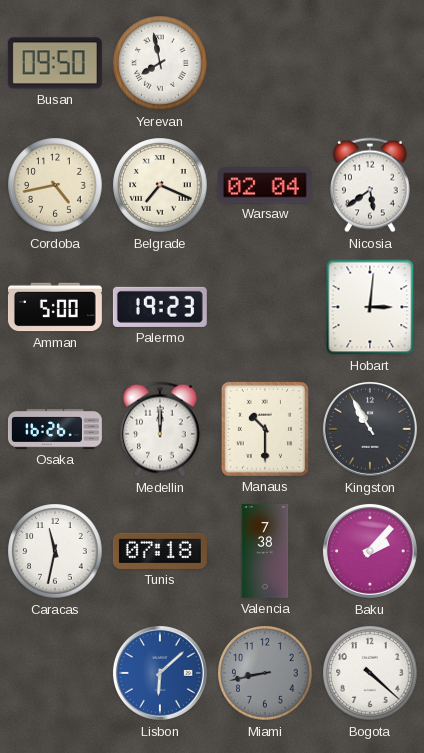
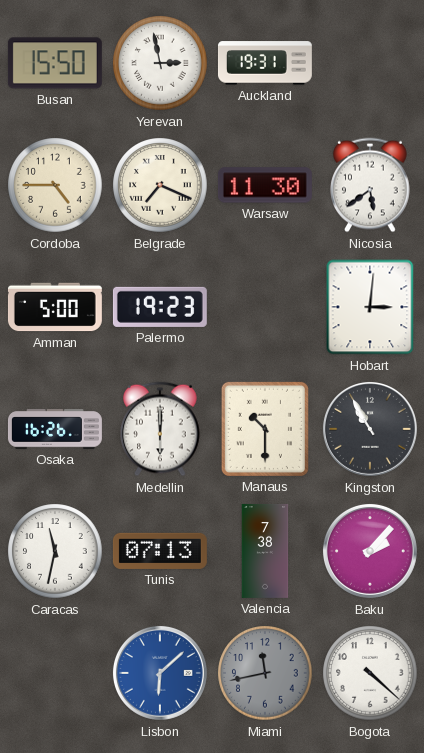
Busan: 09:50 -> 15:50
Yerevan: 7:58 -> 2:58
Auckland: none -> 19:31
Cordoba: 4:43 -> 4:45
Warsaw: 02:04 -> 11:30
Medellin: 12:00 -> 6:00
Tunis: 07:18 -> 07:13
Miami: 8:43 -> 11:43
